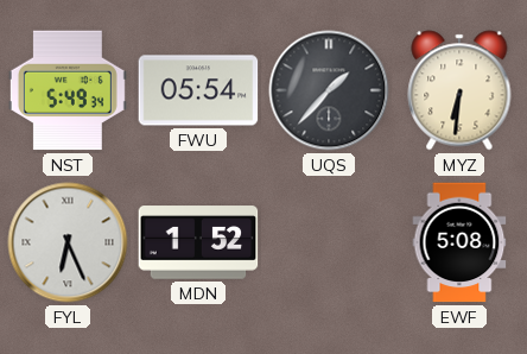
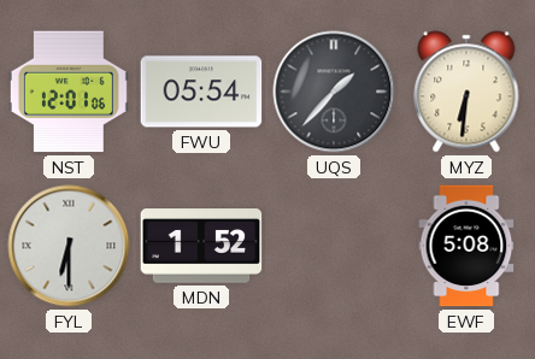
NST: 5:49 -> 12:01
FYL: 6:26 -> 6:30
